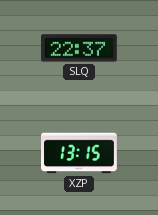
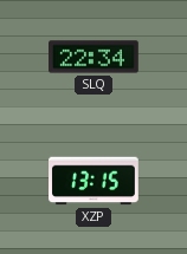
SLQ: 22:37 -> 22:34
